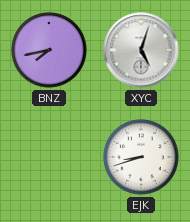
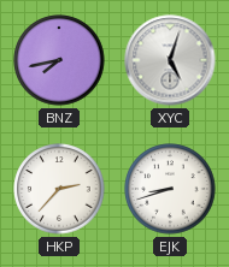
HKP: none -> 2:37
